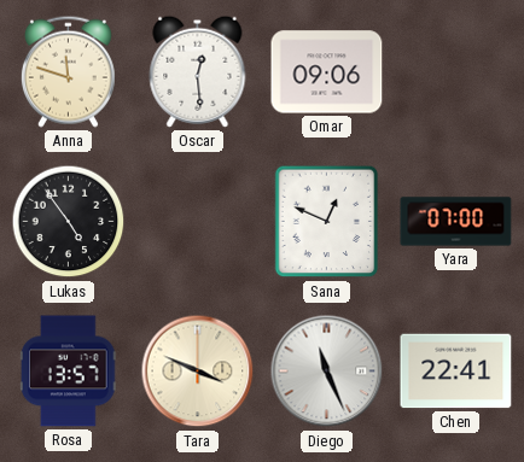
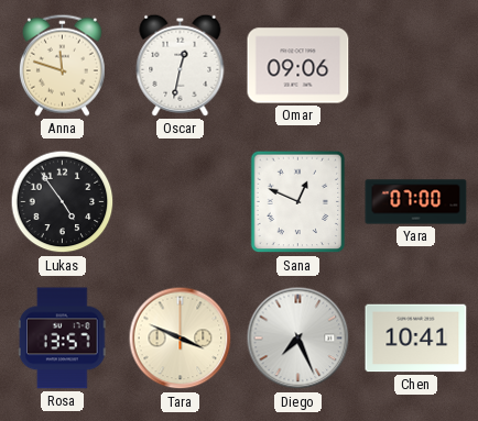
Oscar: 12:29 -> 12:32
Diego: 11:26 -> 7:26
Chen: 22:41 -> 10:41
